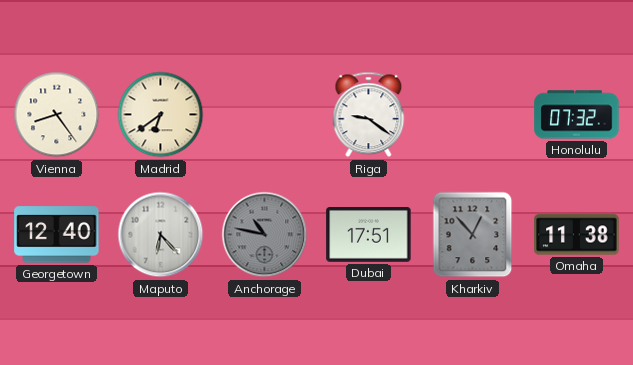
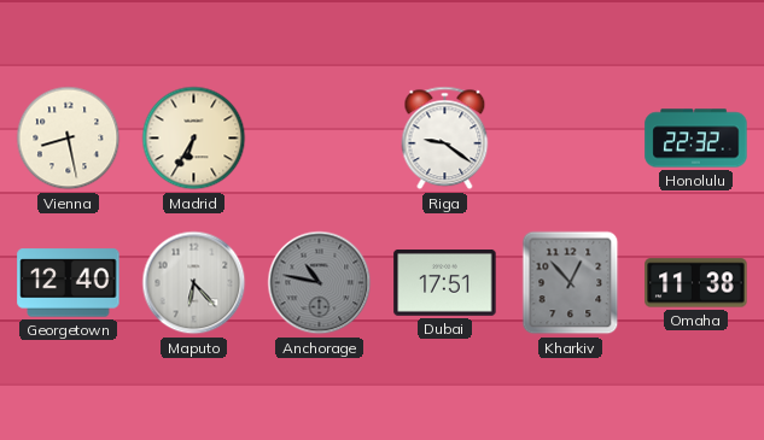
Vienna: 8:24 -> 8:28
Madrid: 6:39 -> 6:35
Honolulu: 07:32 -> 22:32
